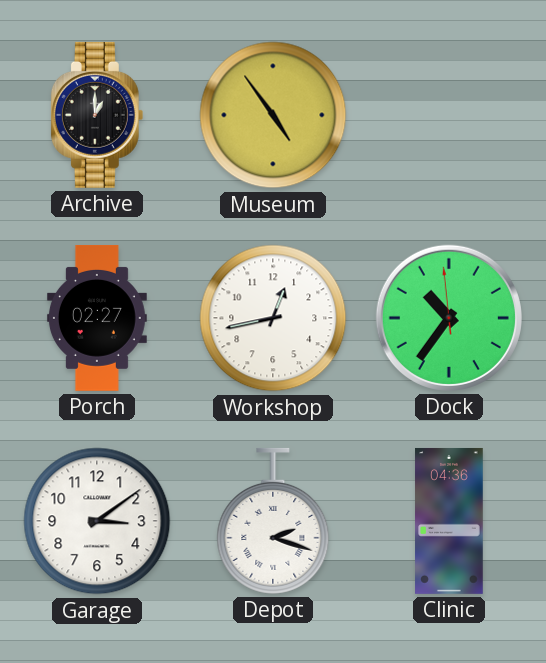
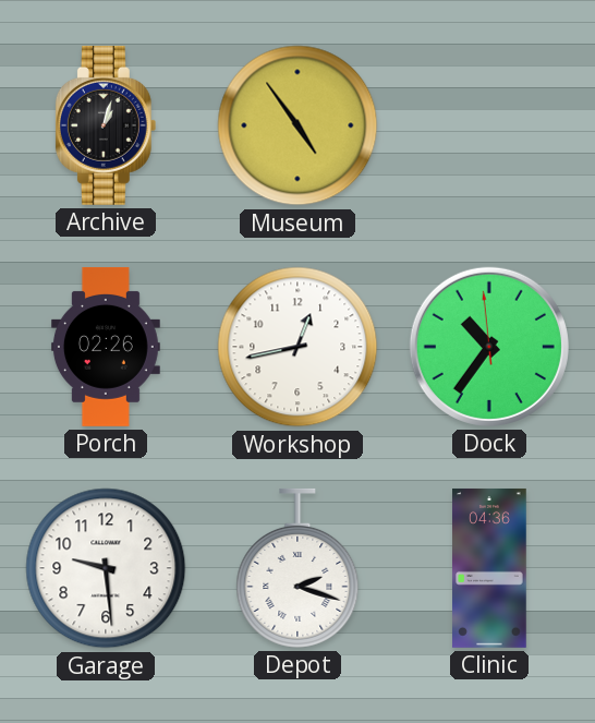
Archive: 1:00 -> 1:03
Porch: 02:27 -> 02:26
Garage: 3:09 -> 9:29
